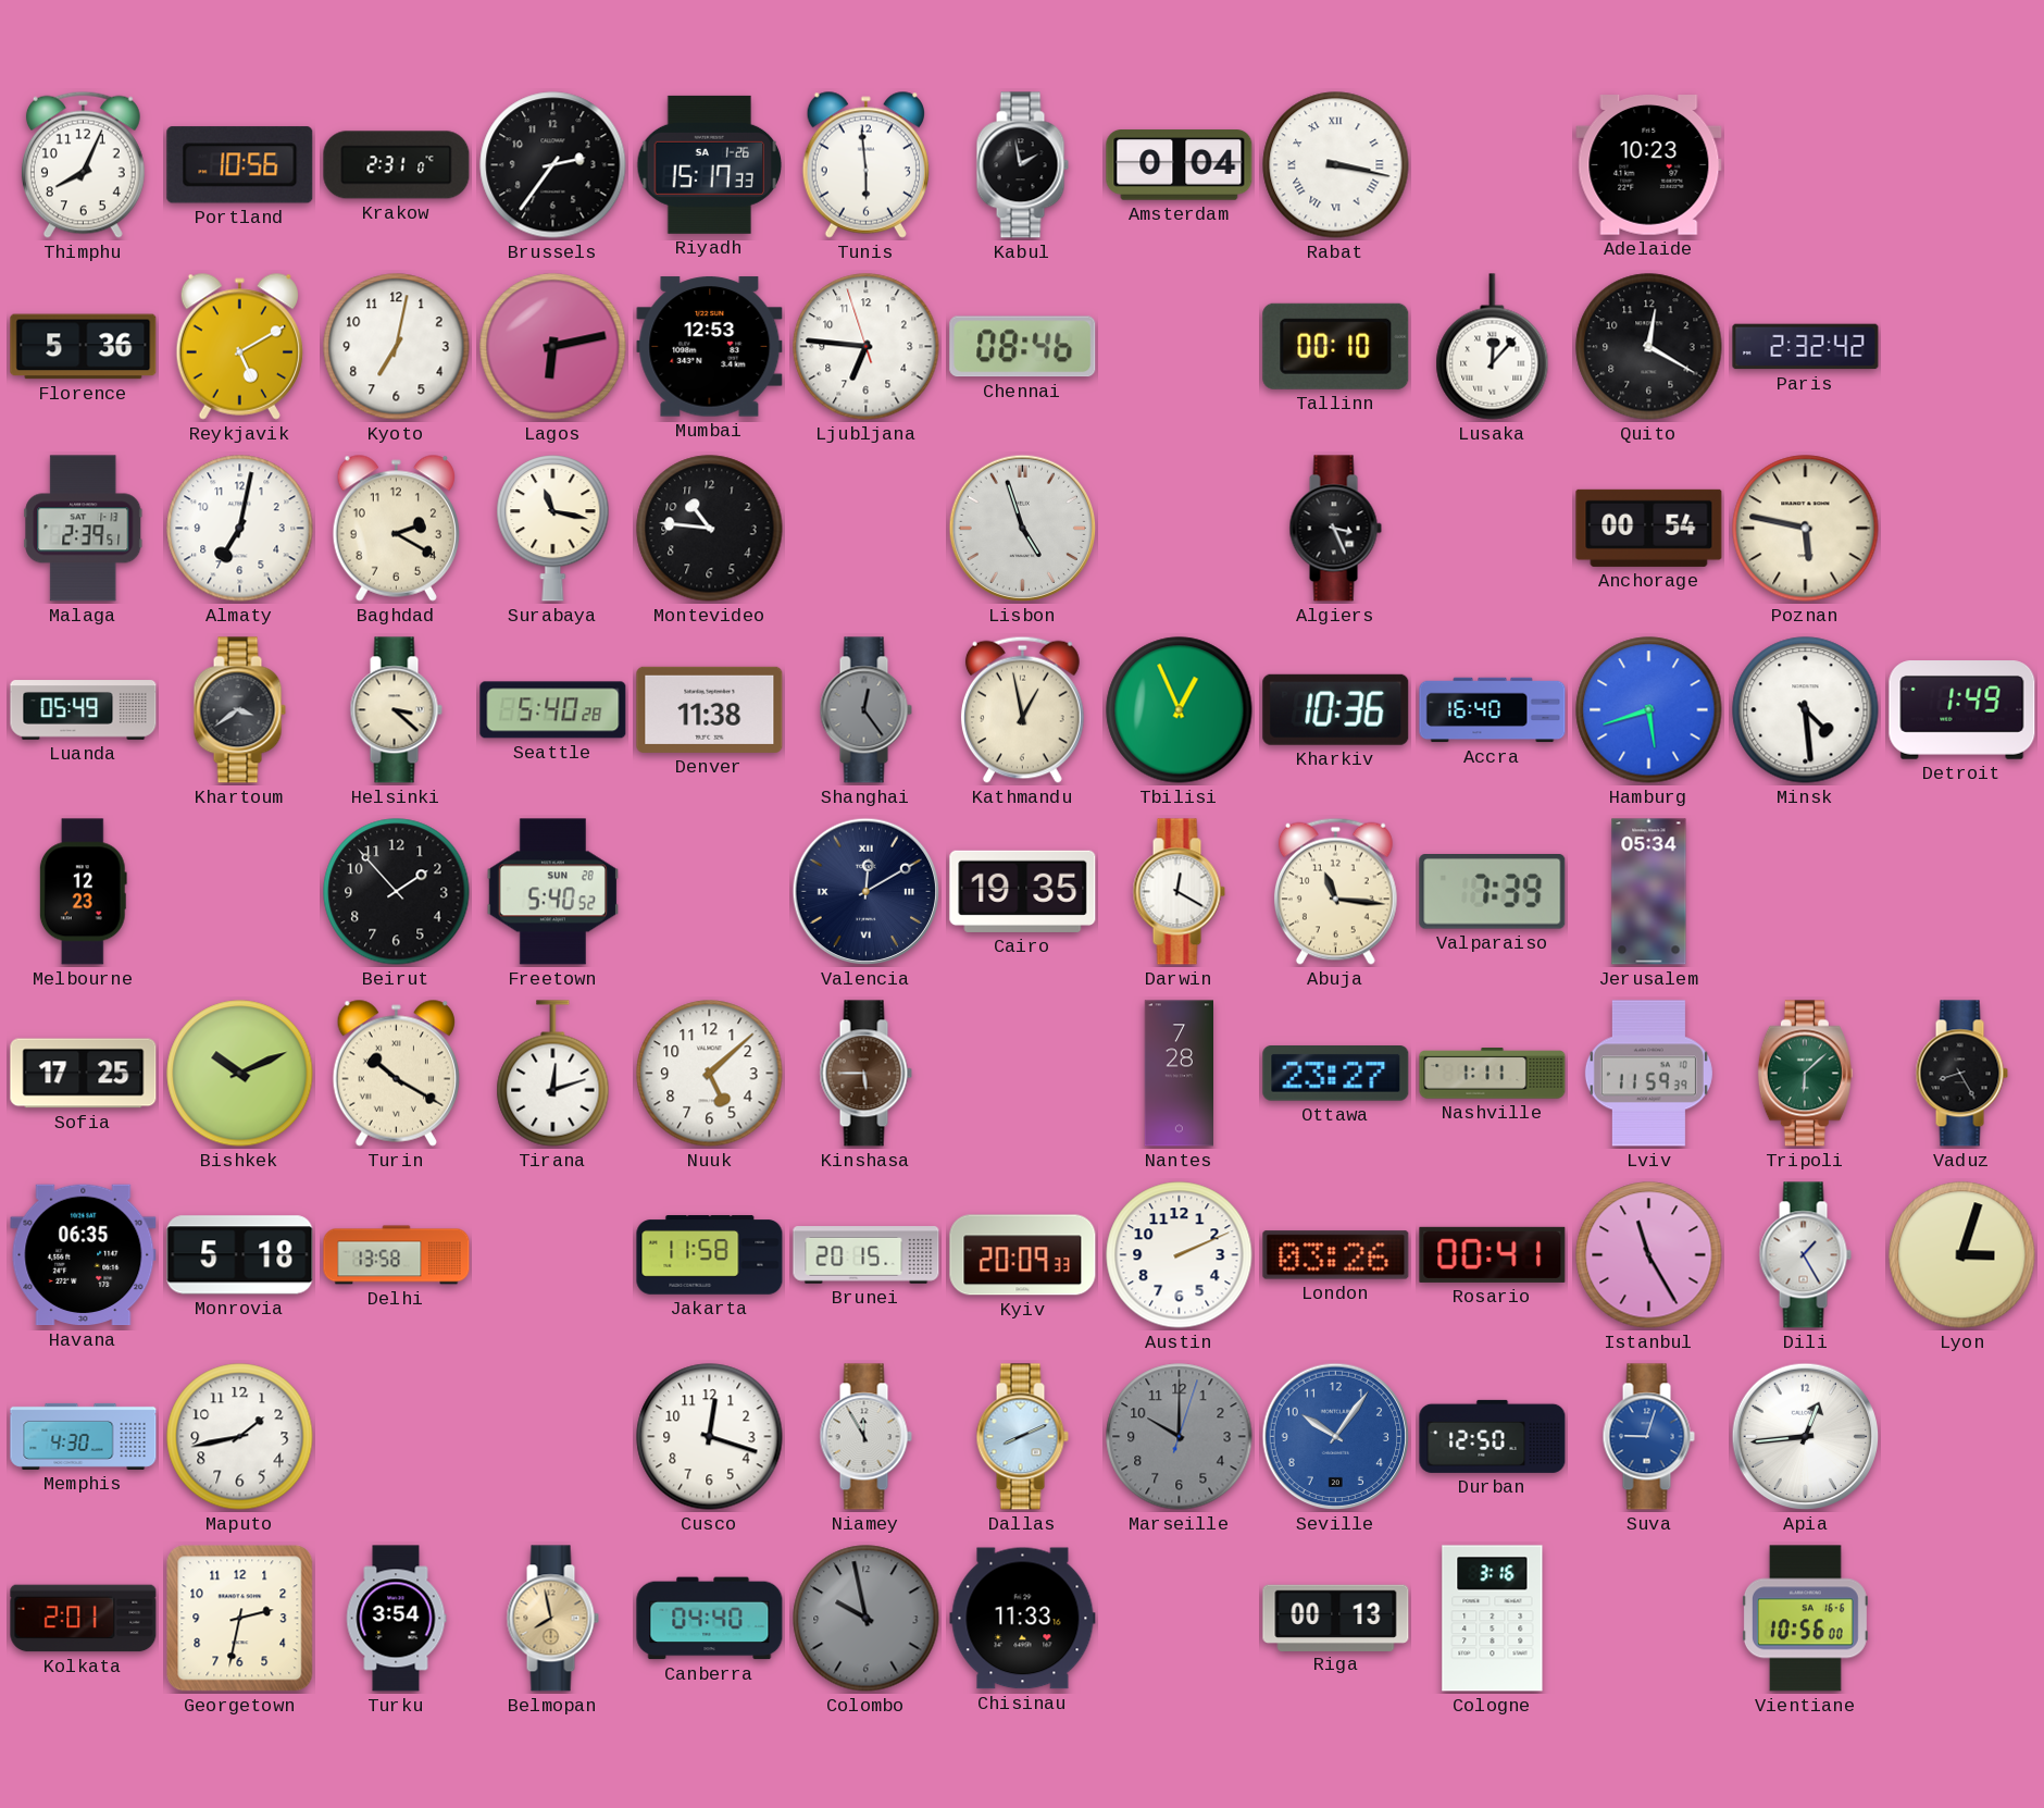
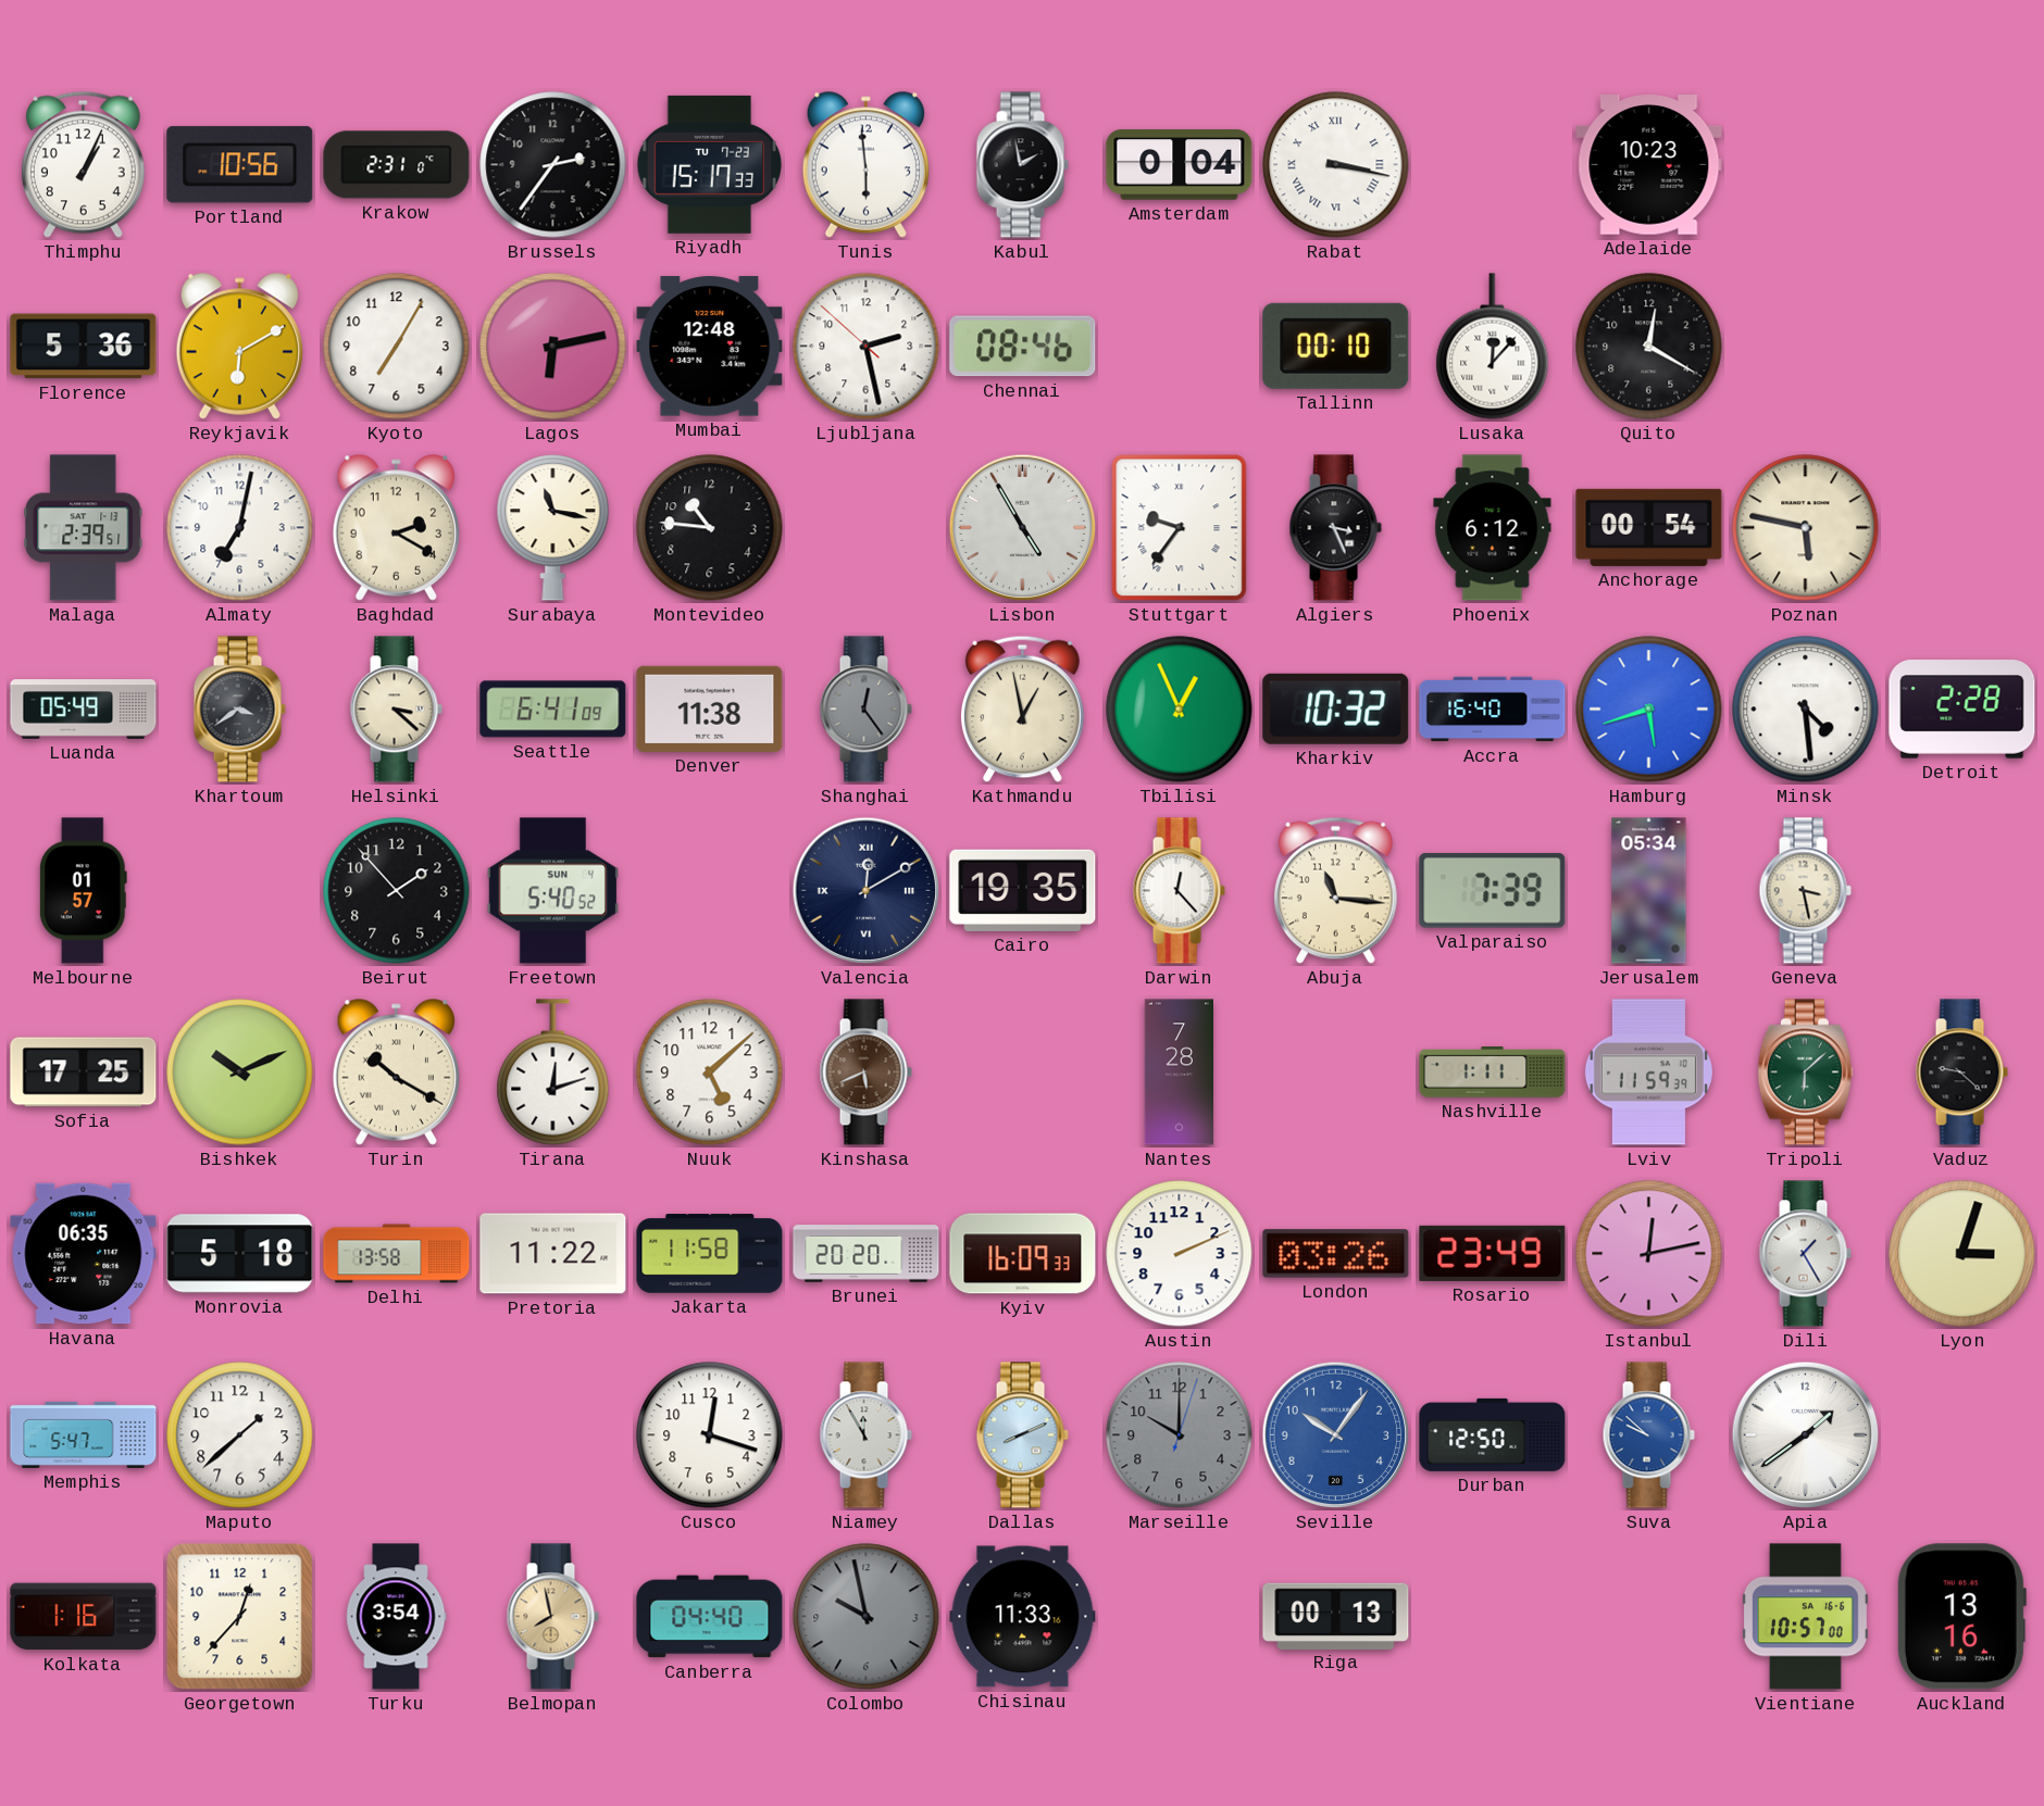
Thimphu: 8:04 -> 1:04
Riyadh date: SA 1-26 -> TU 7-23
Reykjavik: 5:10 -> 6:10
Kyoto: 7:02 -> 7:05
Mumbai: 12:53 -> 12:48
Ljubljana: 6:45 -> 2:27
Paris: 2:32 -> none
Lisbon: 4:57 -> 4:55
Stuttgart: none -> 9:36
Phoenix: none -> 6:12
Seattle: 5:40 -> 6:41
Kharkiv: 10:36 -> 10:32
Detroit: 1:49 -> 2:28
Melbourne: 12:23 -> 01:57
Freetown date: SUN 28 -> SUN 4
Darwin: 12:20 -> 12:23
Geneva: none -> 3:28
Kinshasa: 5:45 -> 5:41
Ottawa: 23:27 -> none
Vaduz: 8:25 -> 9:22
Pretoria: none -> 11:22
Brunei: 20:15 -> 20:20
Kyiv: 20:09 -> 16:09
Rosario: 00:41 -> 23:49
Istanbul: 11:25 -> 12:13
Memphis: 4:30 -> 5:47
Maputo: 1:43 -> 1:38
Suva: 9:03 -> 9:52
Apia: 12:44 -> 1:39
Kolkata: 2:01 -> 1:16
Georgetown: 2:32 -> 12:37
Cologne: 3:16 -> none
Vientiane: 10:56 -> 10:57
Auckland: none -> 13:16
